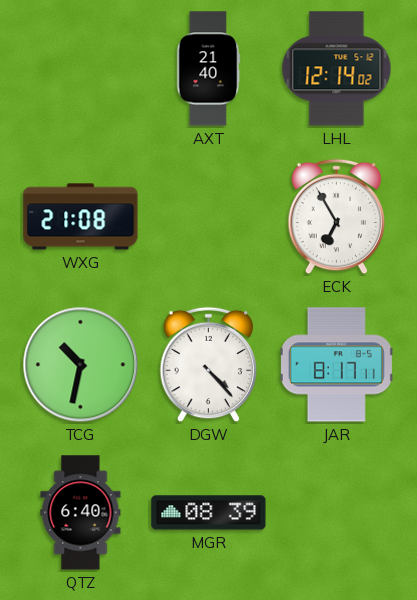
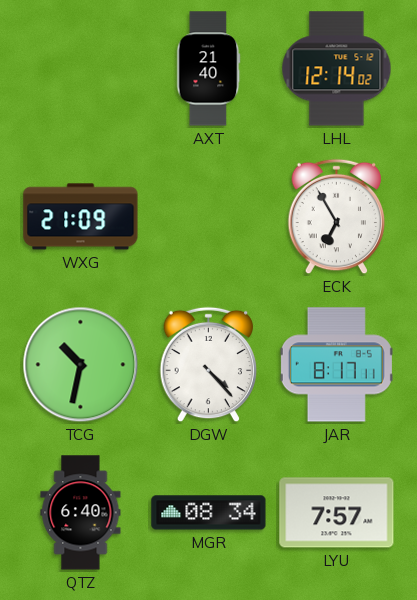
WXG: 21:08 -> 21:09
MGR: 08:39 -> 08:34
LYU: none -> 7:57
